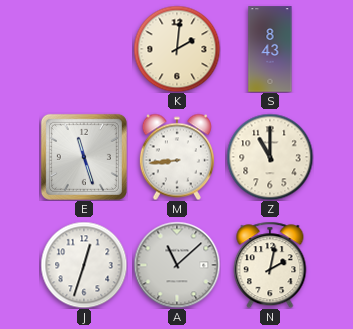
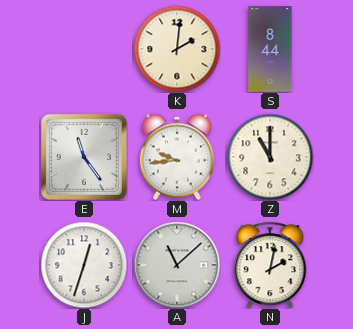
S: 8:43 -> 8:44
E: 11:27 -> 11:24
M: 8:44 -> 9:44
